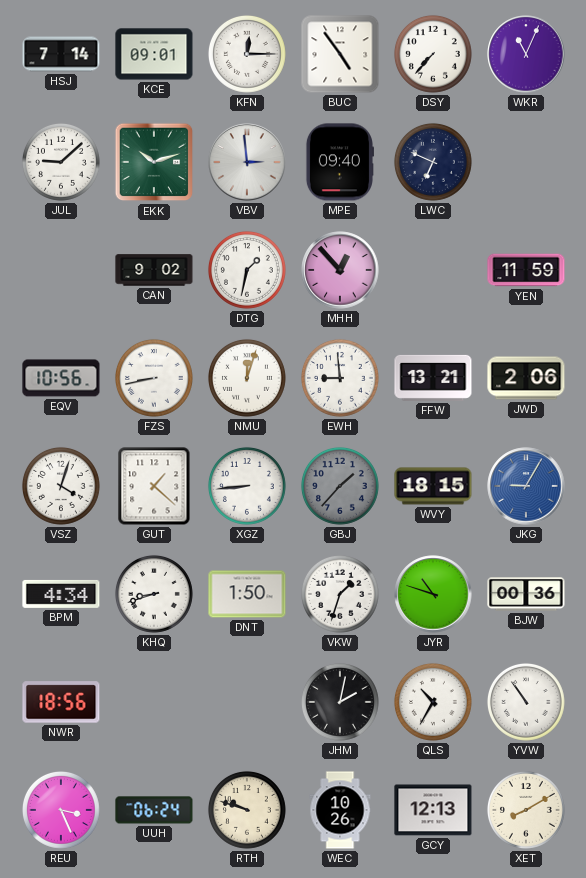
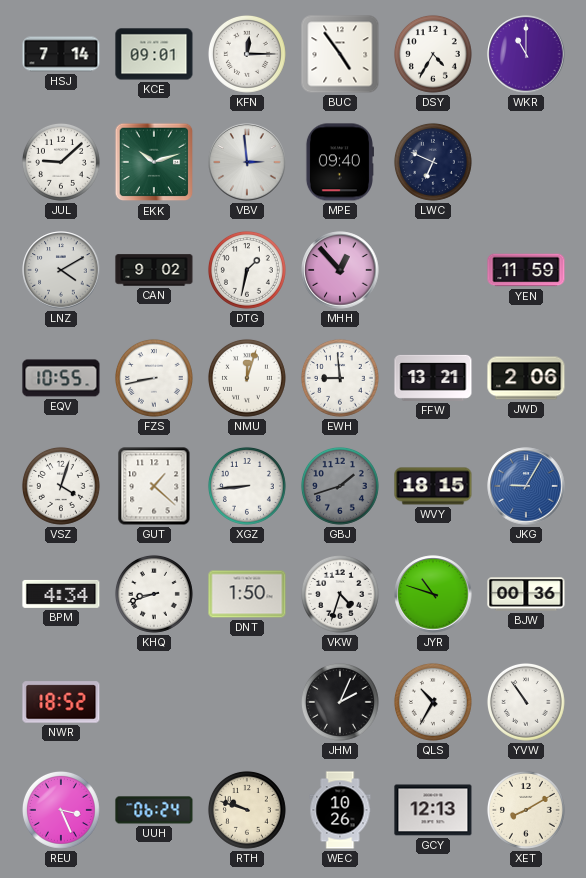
DSY: 7:37 -> 4:35
WKR: 11:04 -> 11:00
LNZ: none -> 4:10
EQV: 10:56 -> 10:55
GBJ: 1:37 -> 1:42
VKW: 1:33 -> 4:33
NWR: 18:56 -> 18:52
JHM: 2:02 -> 2:04
